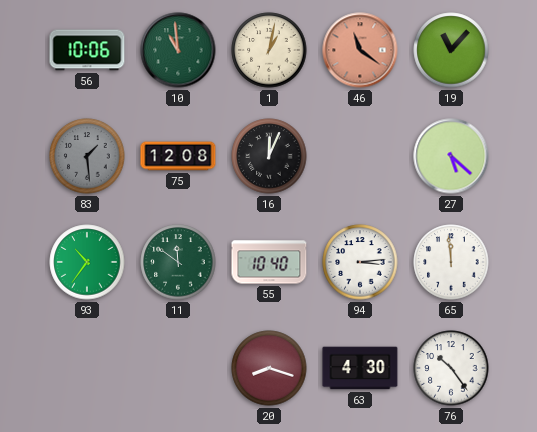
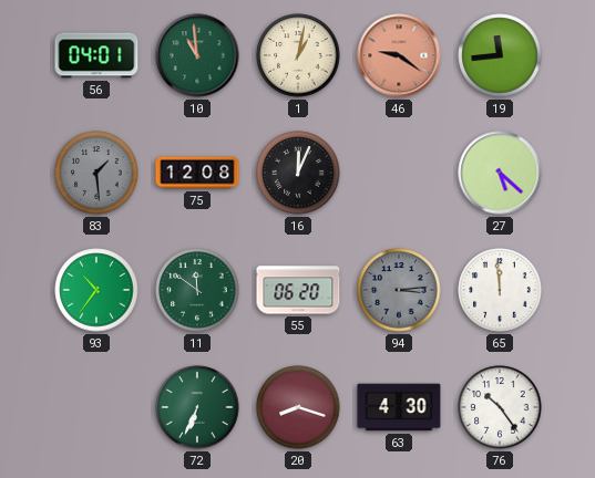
56: 10:06 -> 04:01
46: 11:21 -> 9:21
19: 11:07 -> 11:44
55: 10:40 -> 06:20
94 dial: white -> grey
72: none -> 6:34
